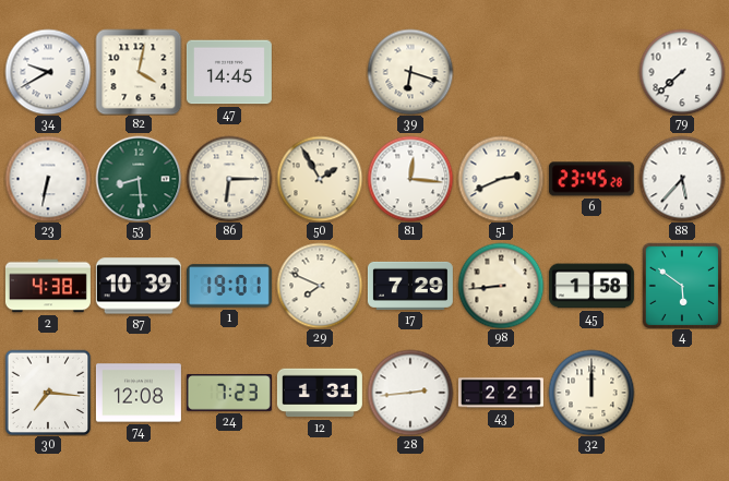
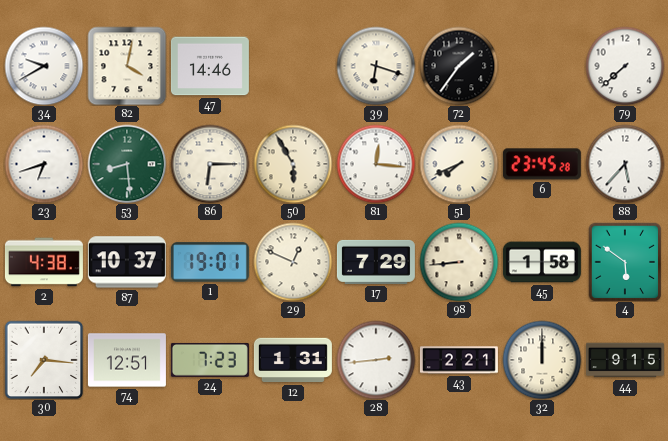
47: 14:45 -> 14:46
72: none -> 1:36
23: 6:32 -> 6:42
50: 1:55 -> 5:55
51: 2:41 -> 7:41
87: 10:39 -> 10:37
29: 7:49 -> 12:49
74: 12:08 -> 12:51
44: none -> 9:15
